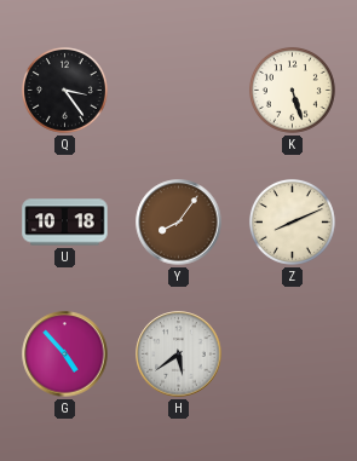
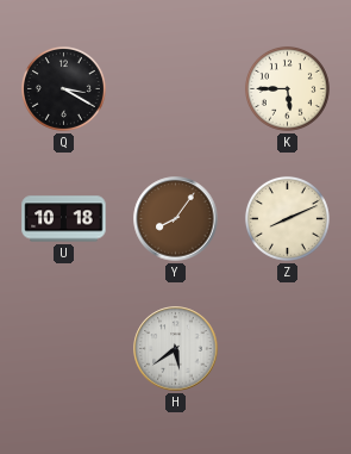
Q: 3:24 -> 3:20
K: 5:27 -> 5:45
G: 4:53 -> none
